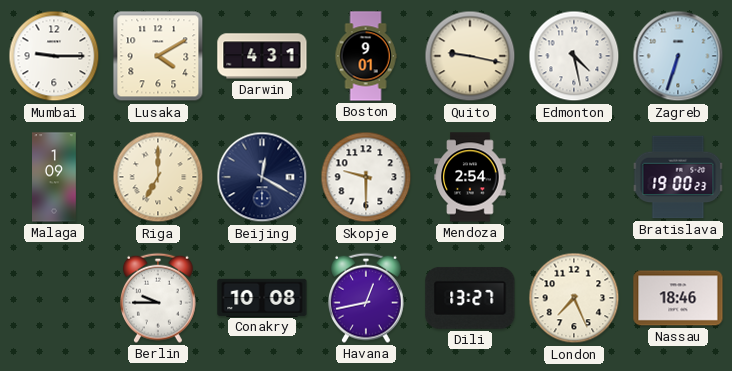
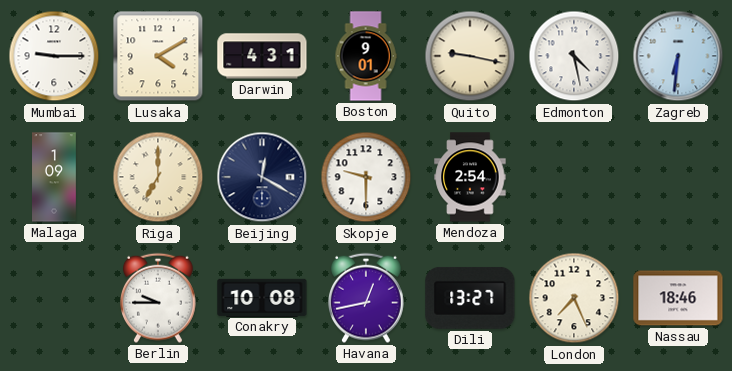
Zagreb: 6:33 -> 6:31
Bratislava: 19:00 -> none
